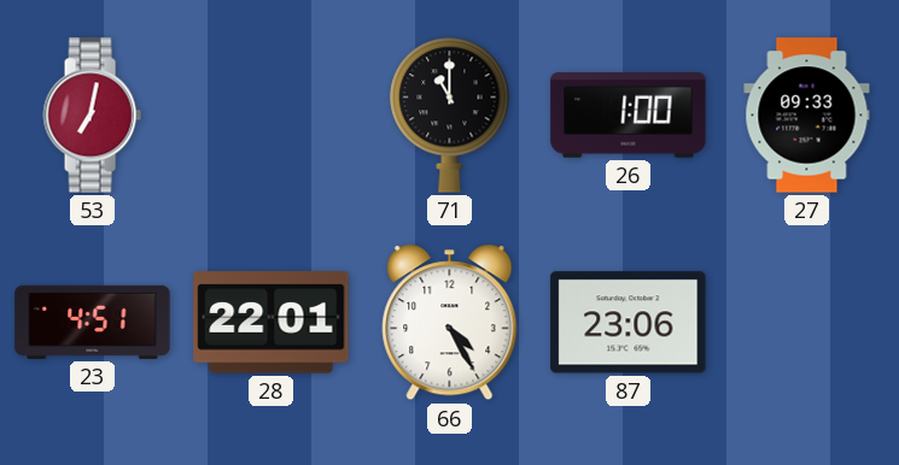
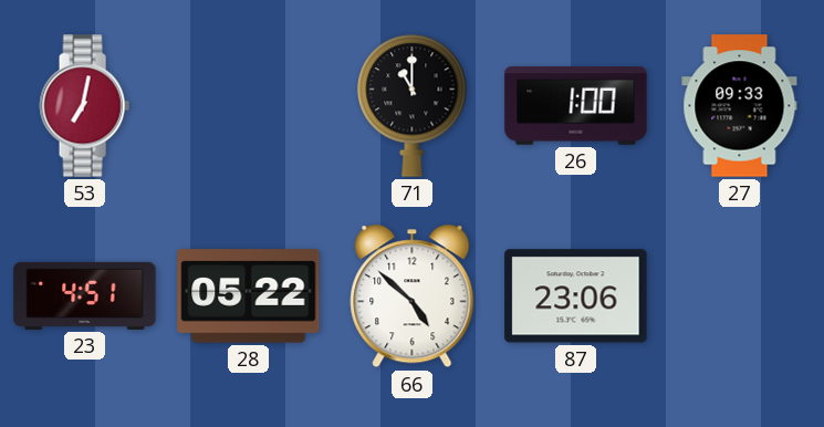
28: 22:01 -> 05:22
66: 4:25 -> 4:52
